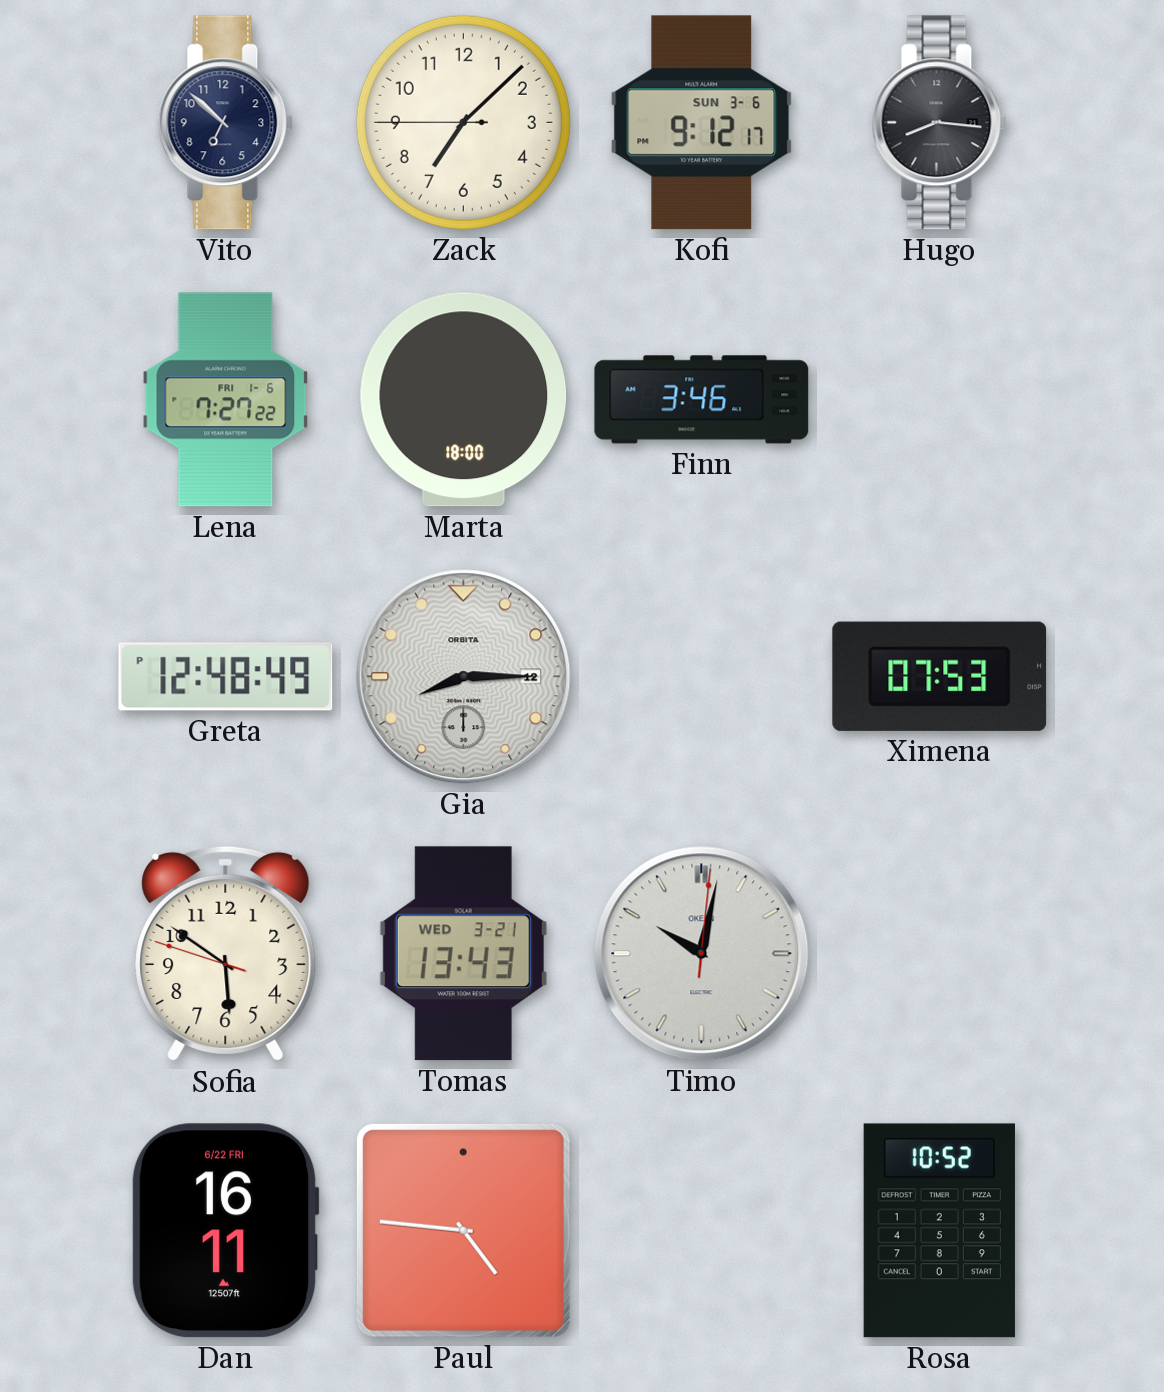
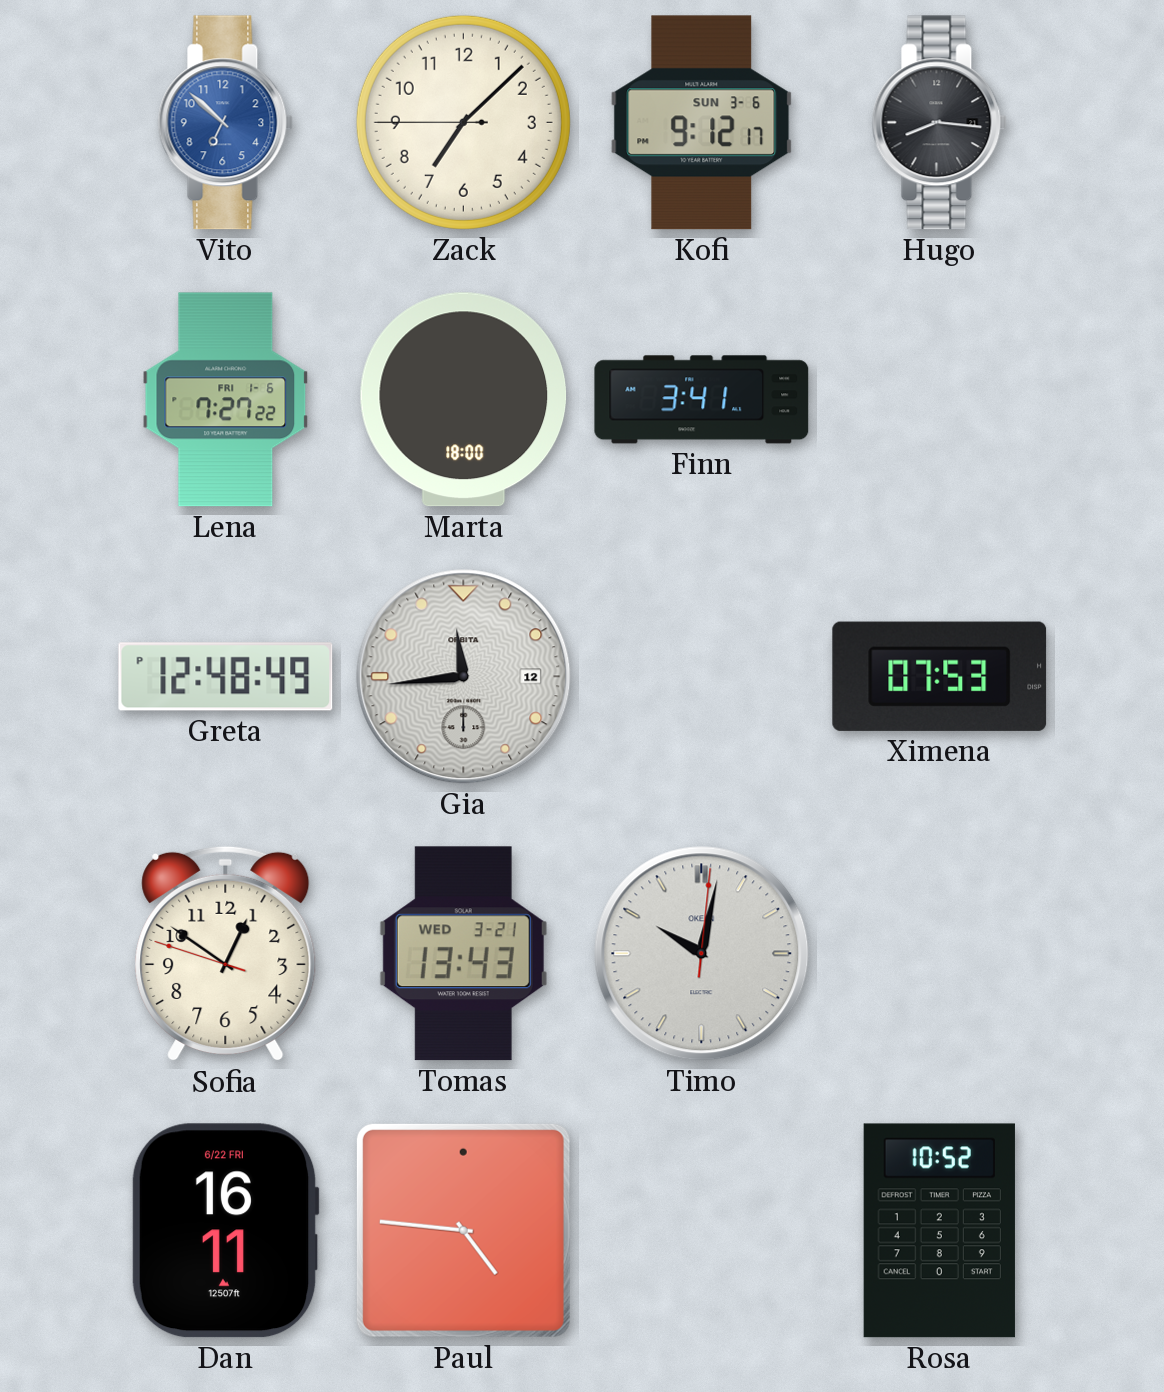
Vito dial: navy -> blue
Finn: 3:46 -> 3:41
Gia: 8:15 -> 11:44
Sofia: 5:50 -> 12:50
